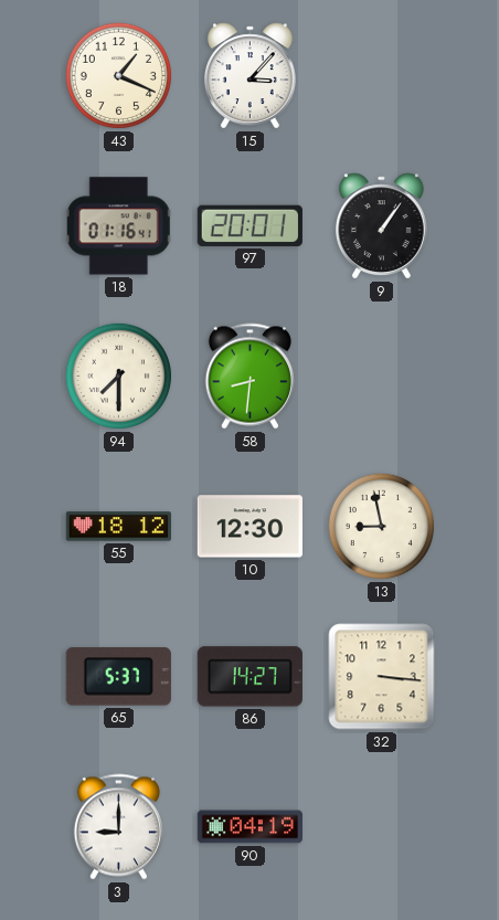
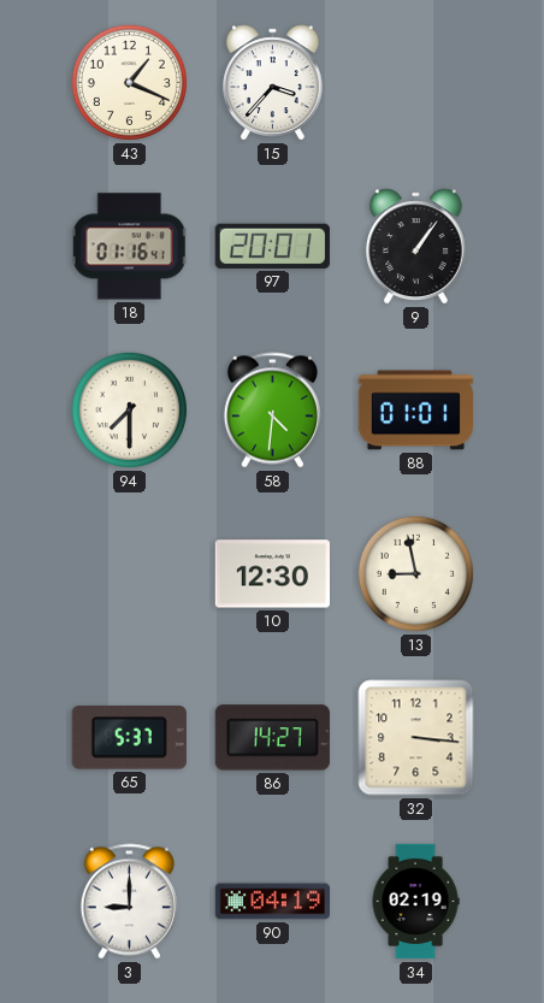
15: 3:07 -> 3:37
58: 8:31 -> 4:31
88: none -> 01:01
55: 18:12 -> none
34: none -> 02:19
